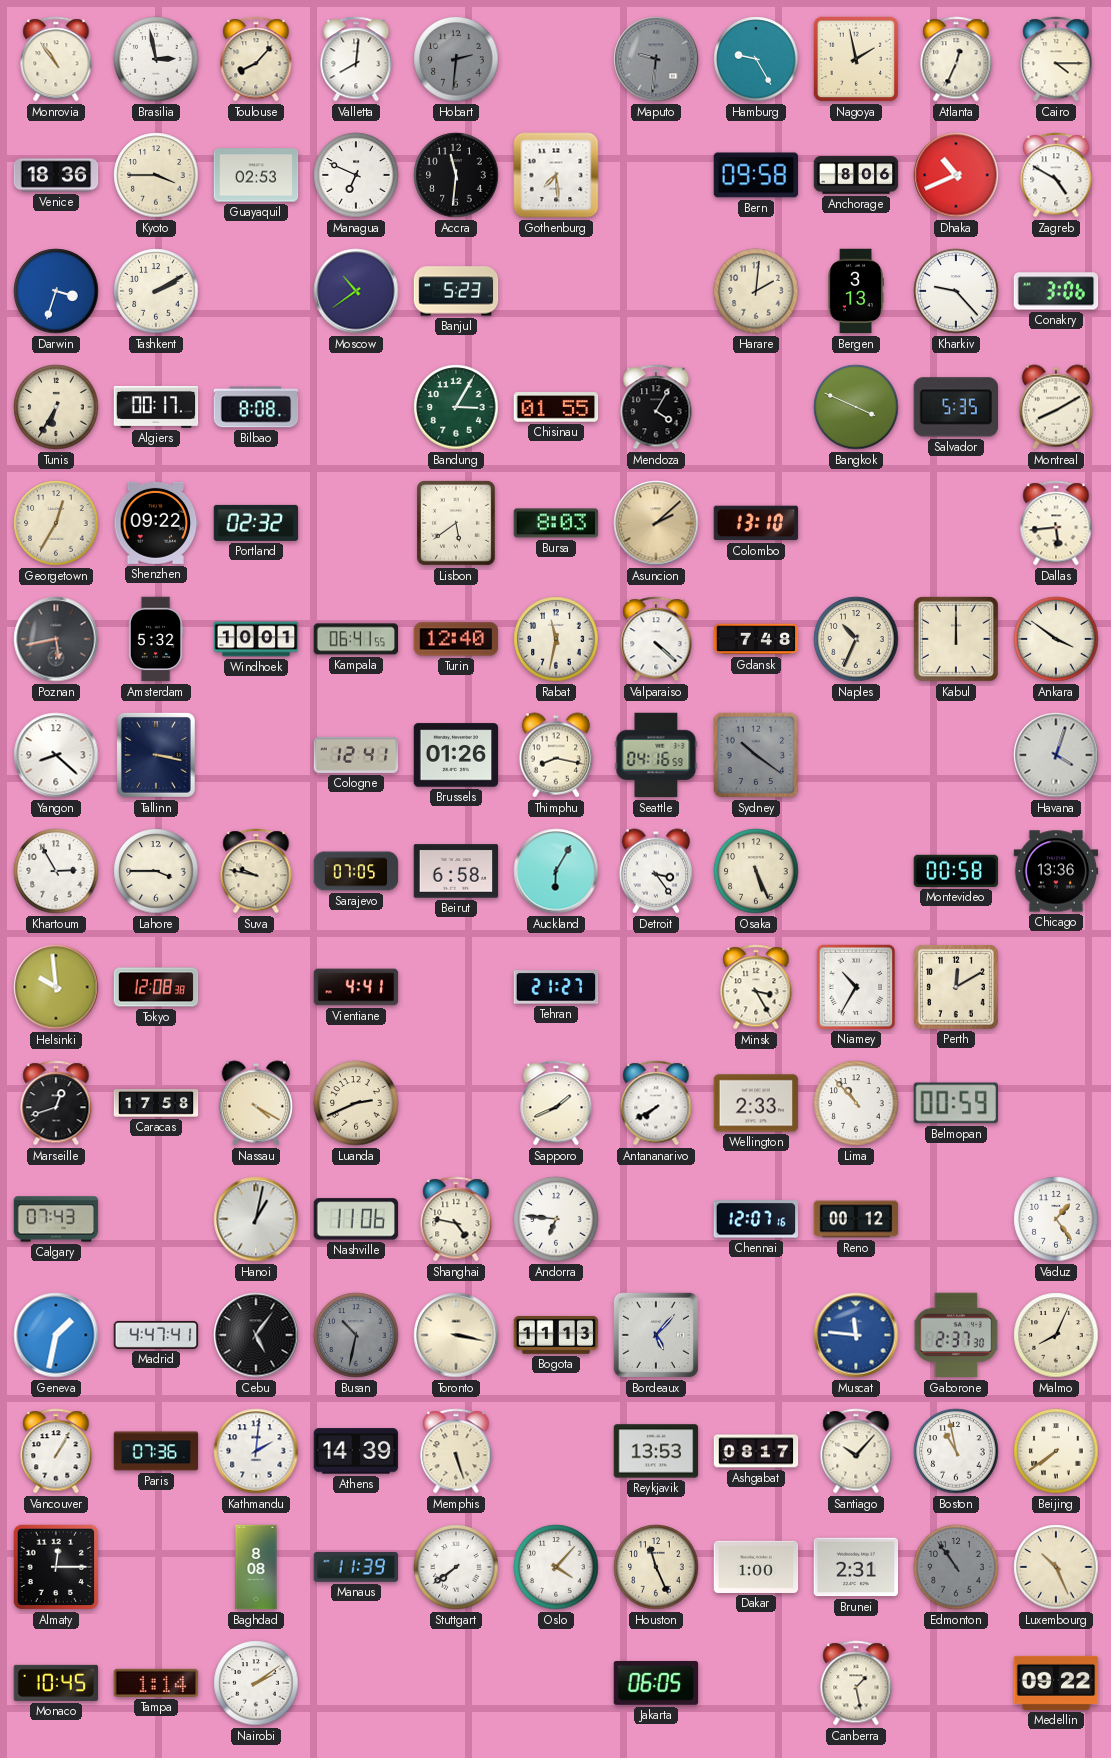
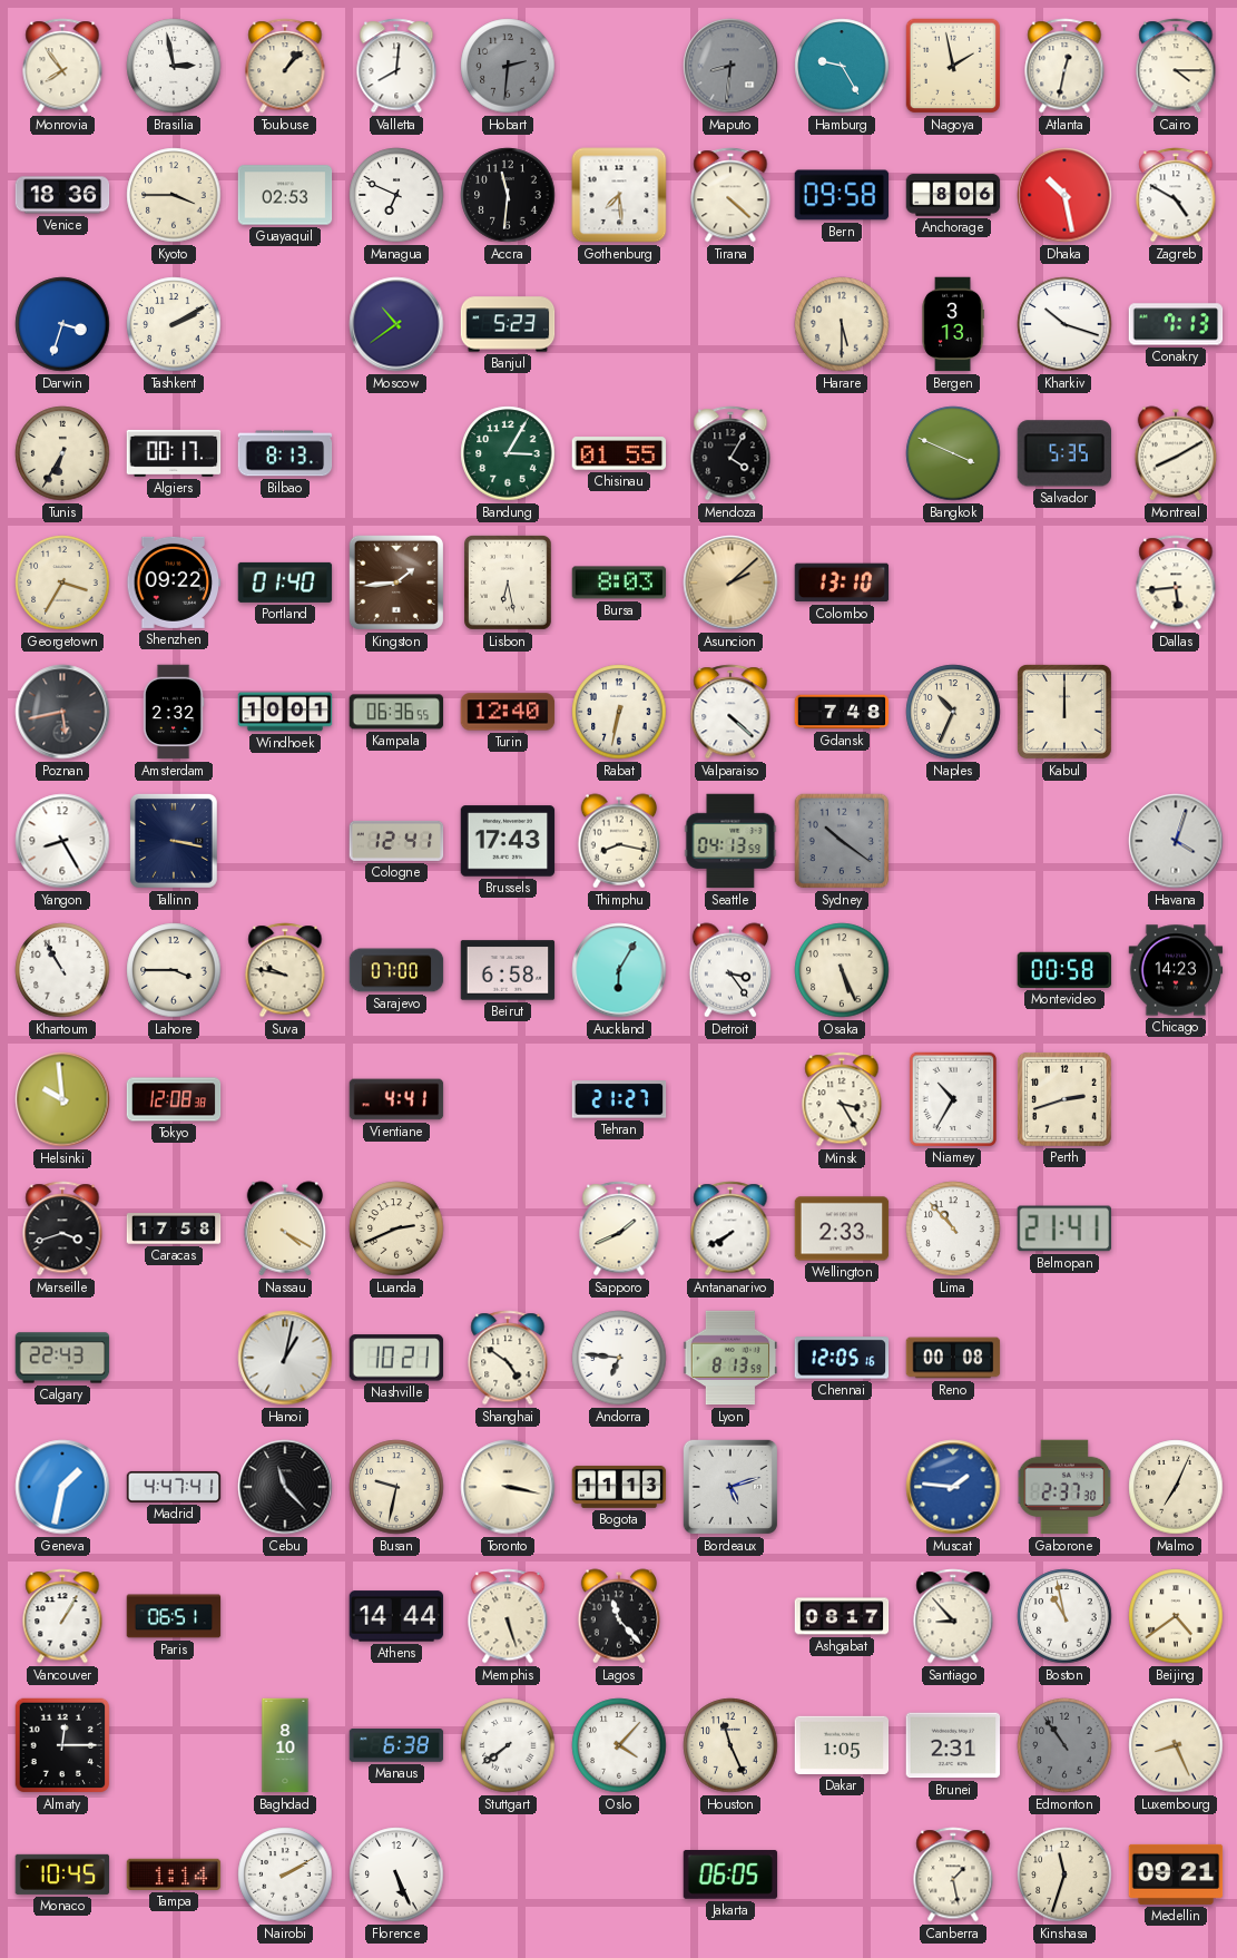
Monrovia: 10:54 -> 7:54
Toulouse: 8:07 -> 1:07
Maputo: 9:31 -> 8:31
Atlanta: 12:34 -> 12:32
Tirana: none -> 4:22
Dhaka: 10:41 -> 10:28
Harare: 2:01 -> 5:30
Kharkiv: 9:23 -> 10:18
Conakry: 3:06 -> 7:13
Bilbao: 8:08 -> 8:13
Georgetown: 12:35 -> 3:35
Portland: 02:32 -> 01:40
Kingston: none -> 1:44
Lisbon: 5:39 -> 6:28
Amsterdam: 5:32 -> 2:32
Kampala: 06:41 -> 06:36
Rabat: 11:32 -> 6:32
Ankara: 3:51 -> none
Yangon: 8:22 -> 8:25
Brussels: 01:26 -> 17:43
Seattle: 04:16 -> 04:13
Khartoum: 2:55 -> 10:55
Sarajevo: 07:05 -> 07:00
Chicago: 13:36 -> 14:23
Perth: 12:10 -> 2:42
Marseille: 12:42 -> 3:42
Belmopan: 00:59 -> 21:41
Calgary: 07:43 -> 22:43
Nashville: 11:06 -> 10:21
Shanghai: 4:47 -> 4:51
Lyon: none -> 8:13
Chennai: 12:07 -> 12:05
Reno: 00:12 -> 00:08
Vaduz: 1:24 -> none
Cebu: 5:06 -> 11:23
Busan: 10:32 -> 9:32
Busan dial: grey -> cream
Bordeaux: 5:07 -> 5:12
Muscat: 11:46 -> 1:46
Malmo: 8:04 -> 7:04
Paris: 07:36 -> 06:51
Kathmandu: 2:01 -> none
Athens: 14:39 -> 14:44
Lagos: none -> 11:23
Reykjavik: 13:53 -> none
Santiago: 10:07 -> 8:53
Beijing: 7:39 -> 4:39
Baghdad: 8:08 -> 8:10
Manaus: 11:39 -> 6:38
Dakar: 1:00 -> 1:05
Luxembourg: 10:26 -> 8:26
Nairobi: 2:09 -> 2:10
Florence: none -> 5:26
Kinshasa: none -> 11:33
Medellin: 09:22 -> 09:21
